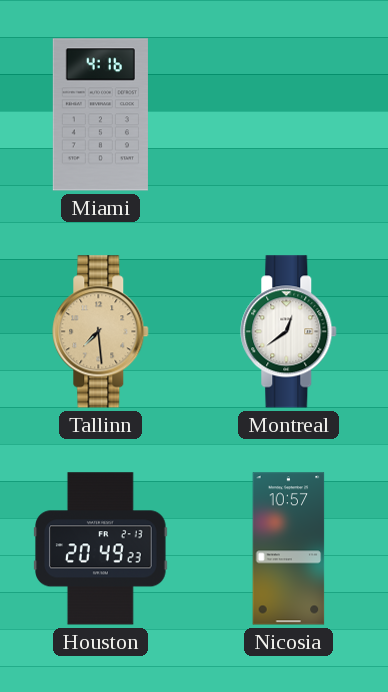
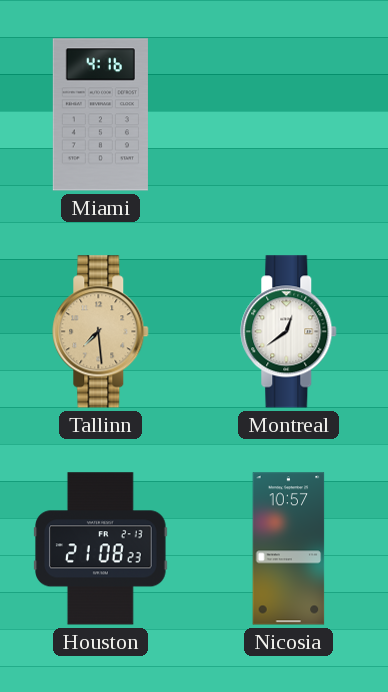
Houston: 20:49 -> 21:08
